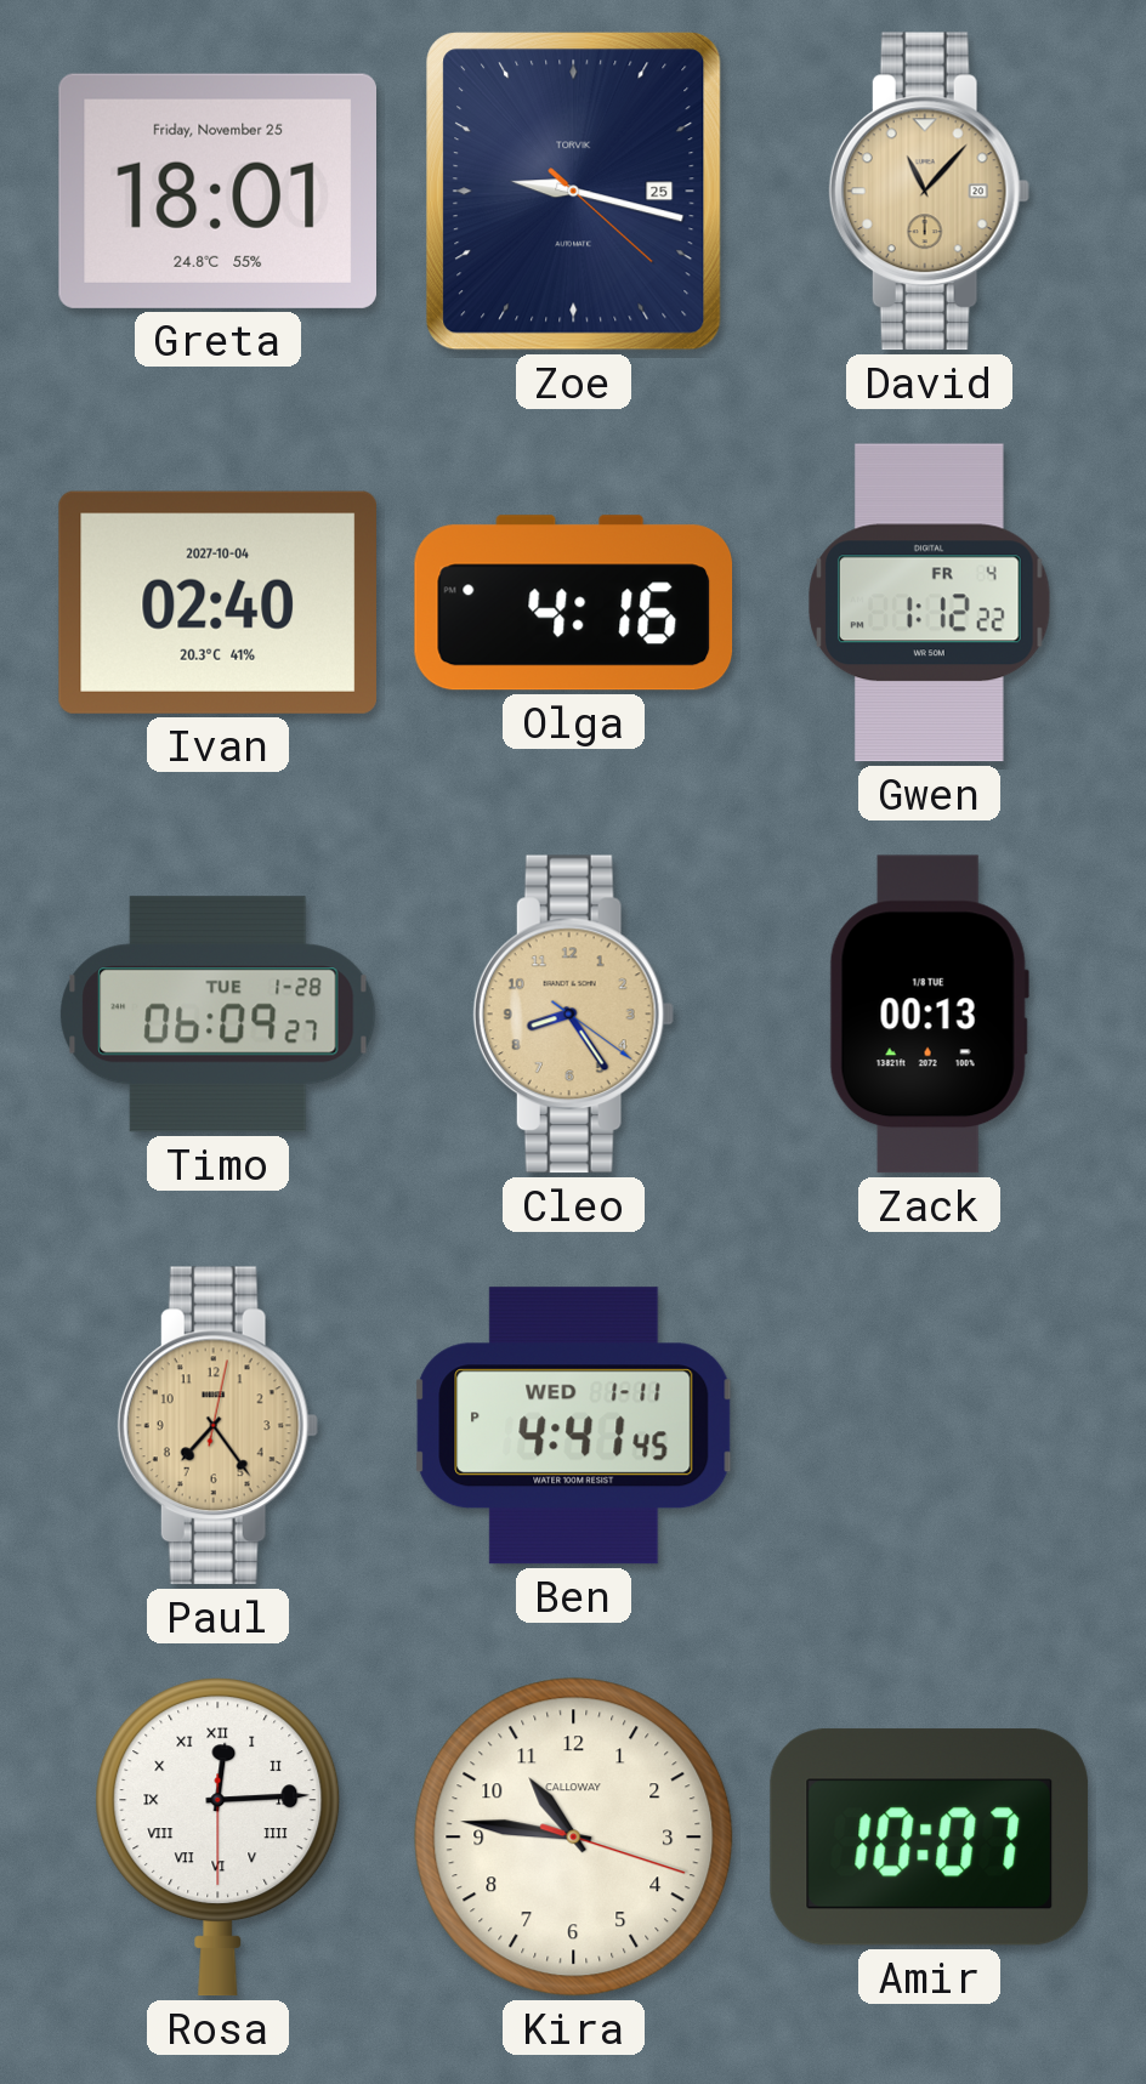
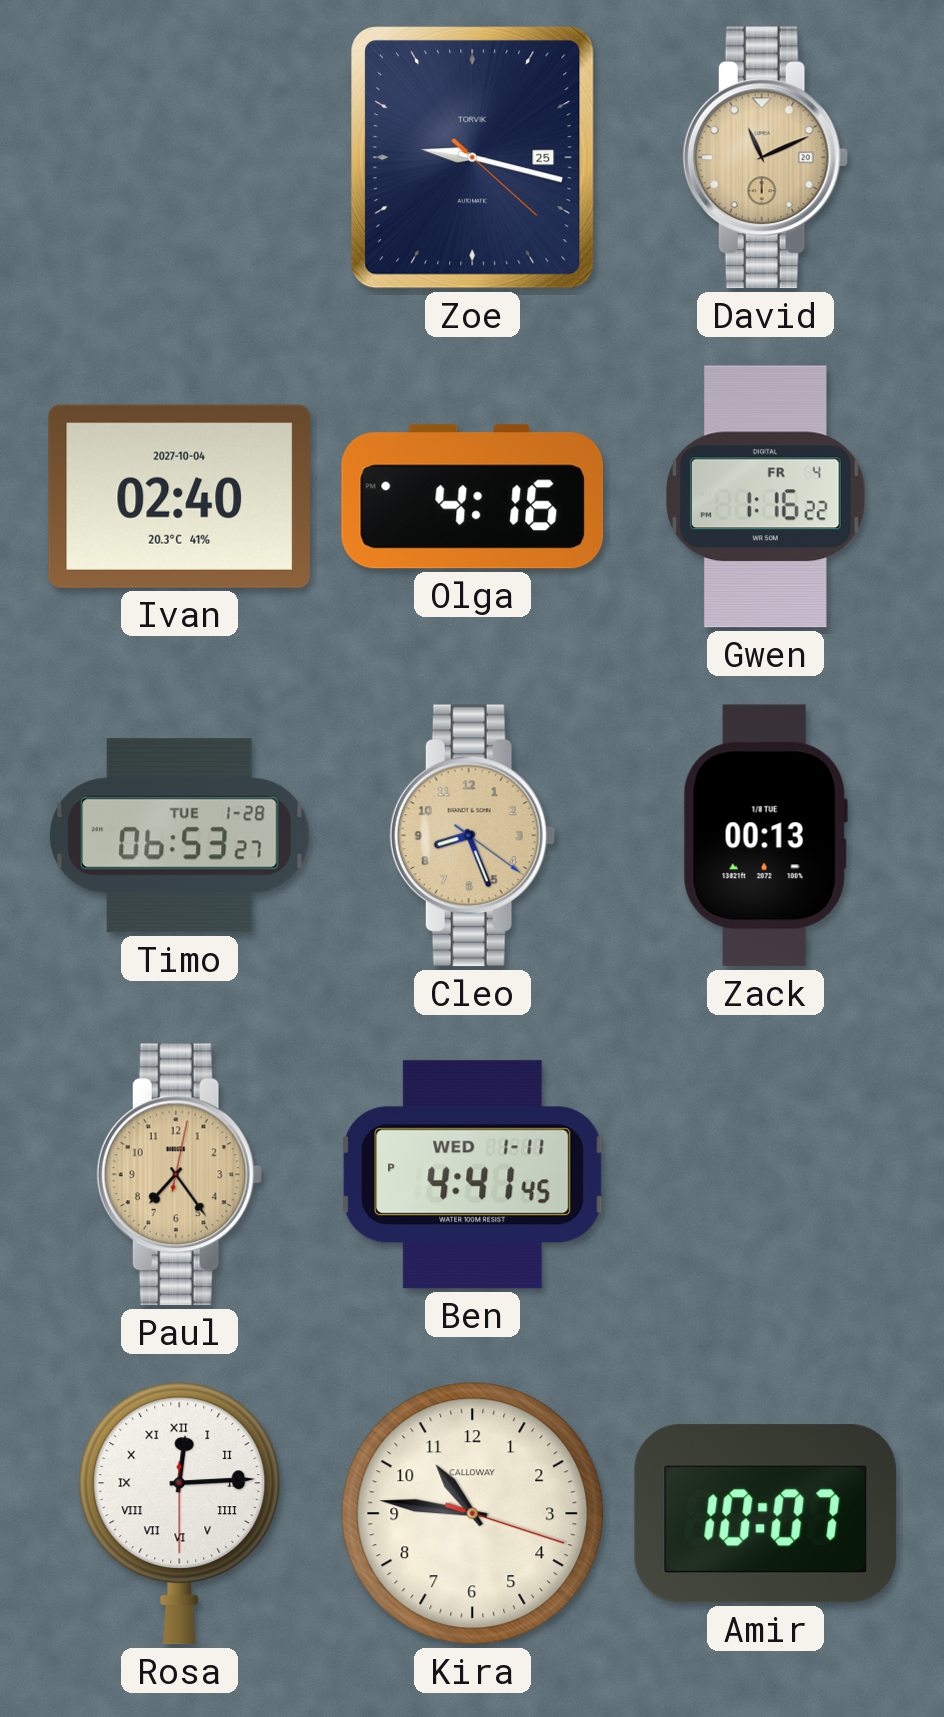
Greta: 18:01 -> none
David: 11:07 -> 11:11
Gwen: 1:12 -> 1:16
Timo: 06:09 -> 06:53
Cleo: 8:24 -> 8:26
